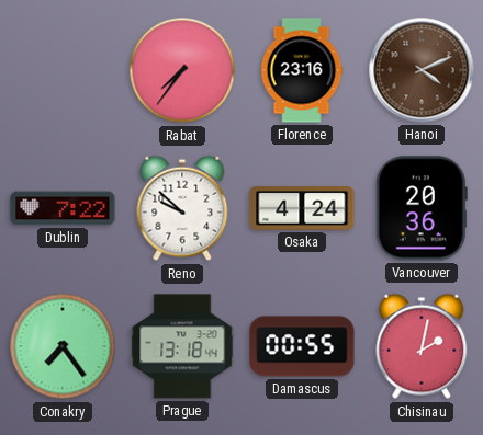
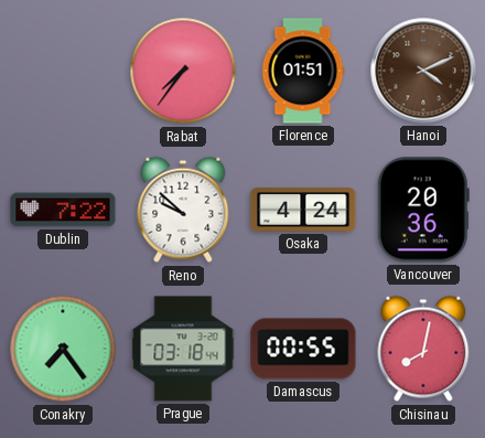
Florence: 23:16 -> 01:51
Prague: 13:18 -> 03:18
Chisinau: 2:02 -> 8:02
